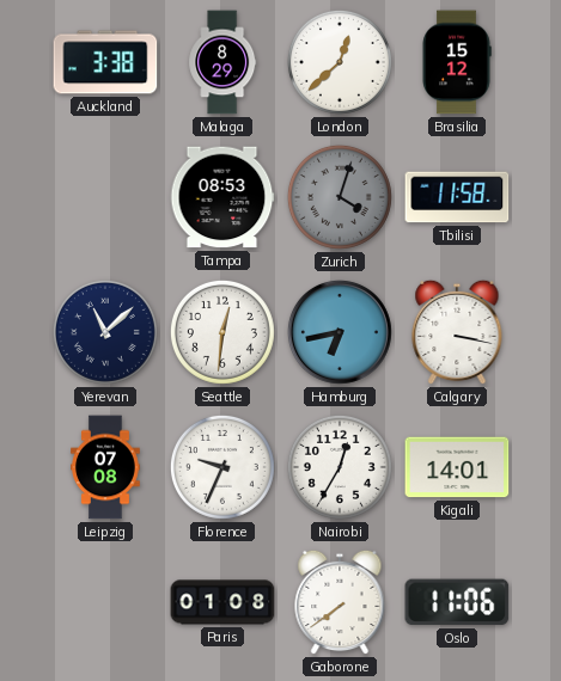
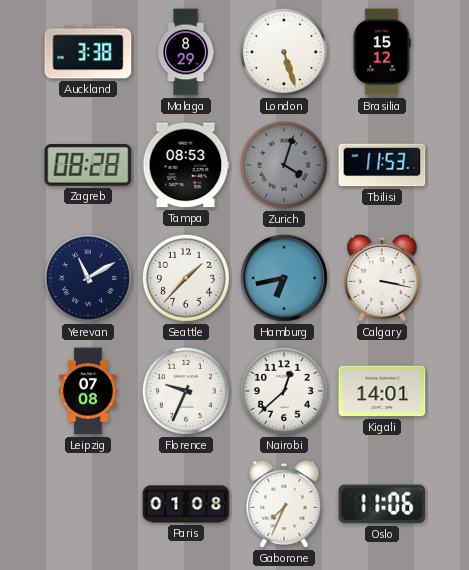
London: 12:38 -> 5:27
Zagreb: none -> 08:28
Tbilisi: 11:58 -> 11:53
Yerevan: 11:08 -> 11:10
Seattle: 12:31 -> 1:37
Nairobi: 12:35 -> 12:38
Gaborone: 7:39 -> 7:34
